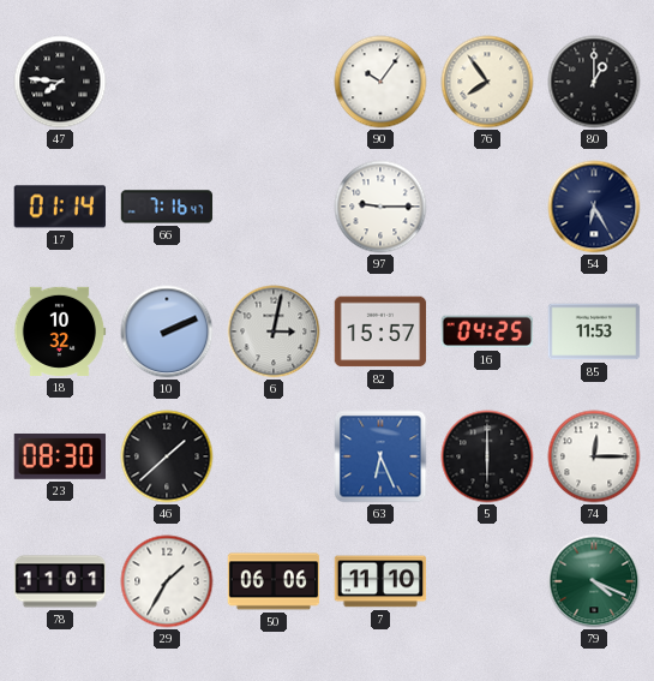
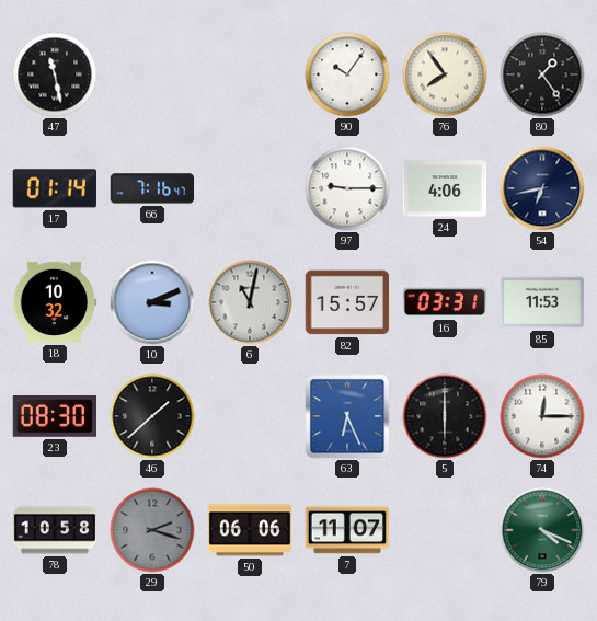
47: 7:46 -> 11:28
80: 1:00 -> 1:24
24: none -> 4:06
54: 6:25 -> 6:43
10: 2:11 -> 3:11
6: 3:02 -> 11:02
16: 04:25 -> 03:31
78: 11:01 -> 10:58
29: 1:35 -> 2:18
29 dial: white -> grey
7: 11:10 -> 11:07
